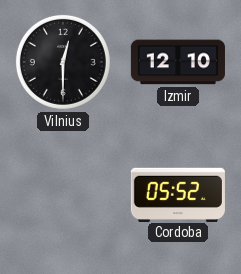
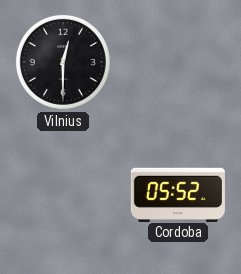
Izmir: 12:10 -> none
